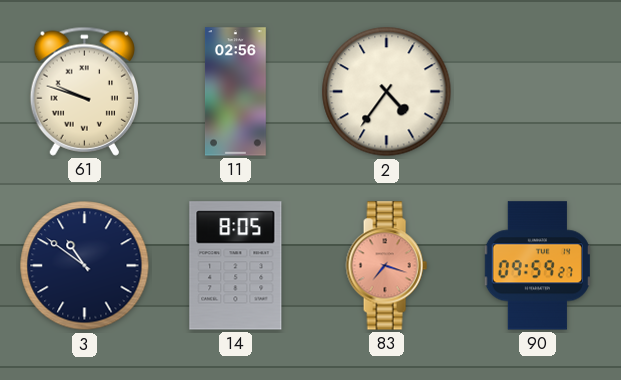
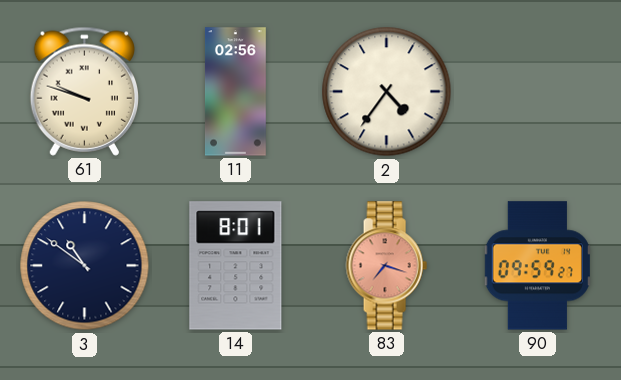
14: 8:05 -> 8:01
